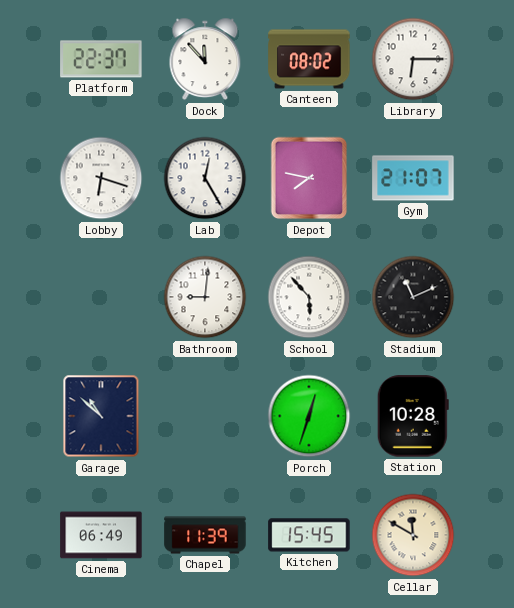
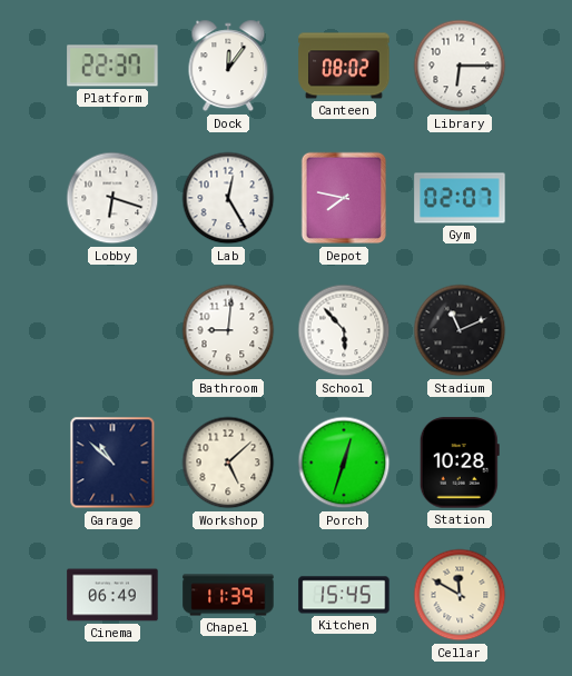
Dock: 11:53 -> 12:06
Gym: 21:07 -> 02:07
Workshop: none -> 5:08
